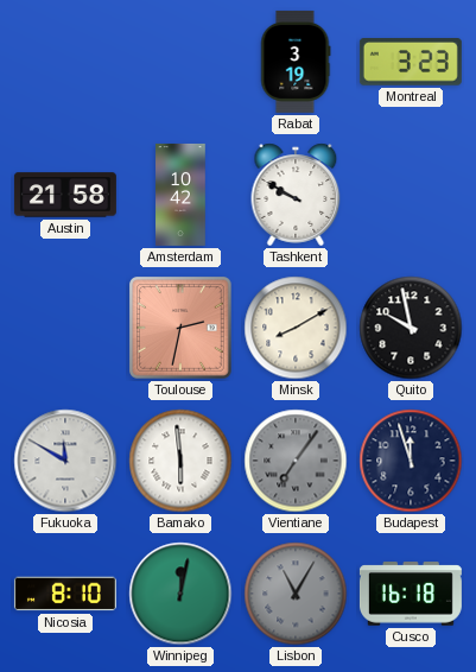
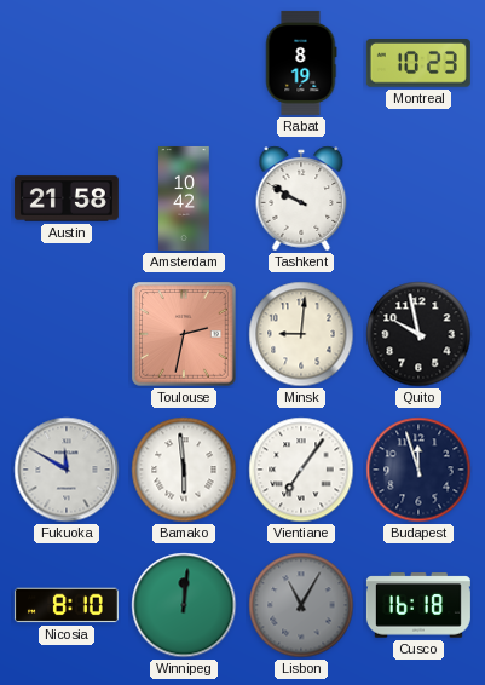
Rabat: 3:19 -> 8:19
Montreal: 3:23 -> 10:23
Minsk: 8:10 -> 9:01
Vientiane dial: grey -> white
Winnipeg: 12:02 -> 12:01
